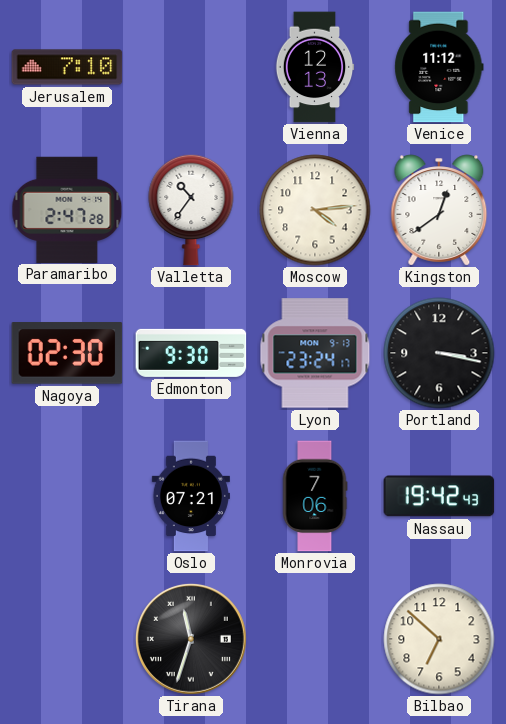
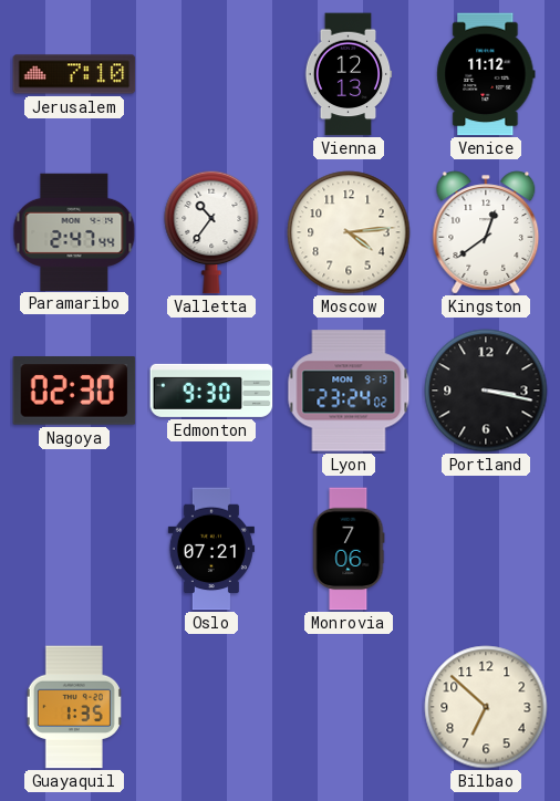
Paramaribo: 2:47:28 -> 2:47:44
Lyon: 23:24:17 -> 23:24:02
Nassau: 19:42 -> none
Guayaquil: none -> 1:35
Tirana: 11:33 -> none
